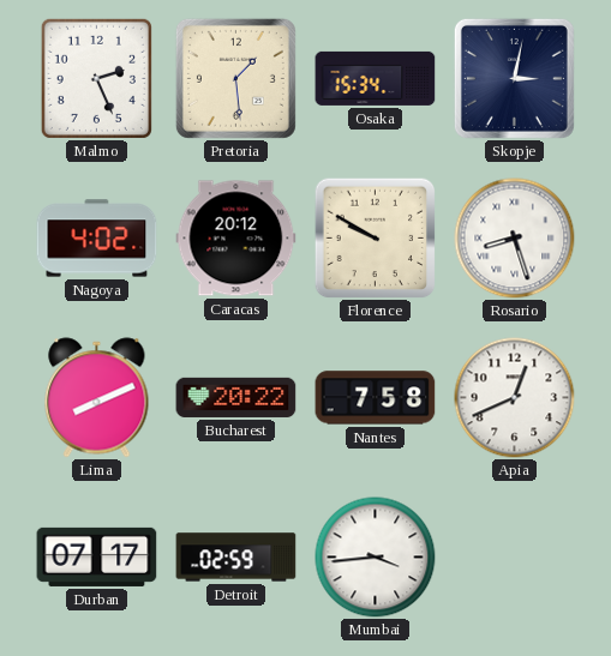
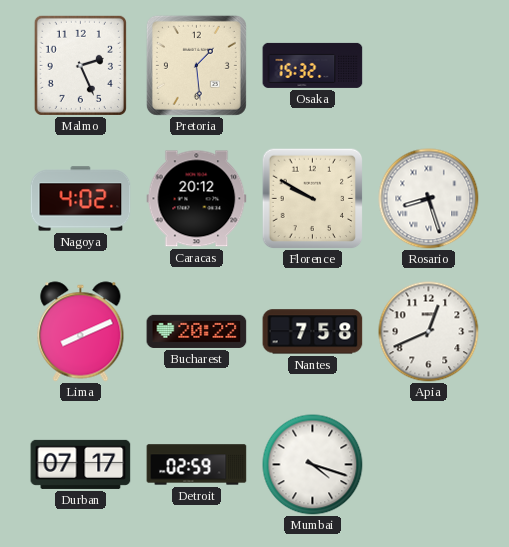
Osaka: 15:34 -> 15:32
Skopje: 3:02 -> none
Mumbai: 3:44 -> 4:18
